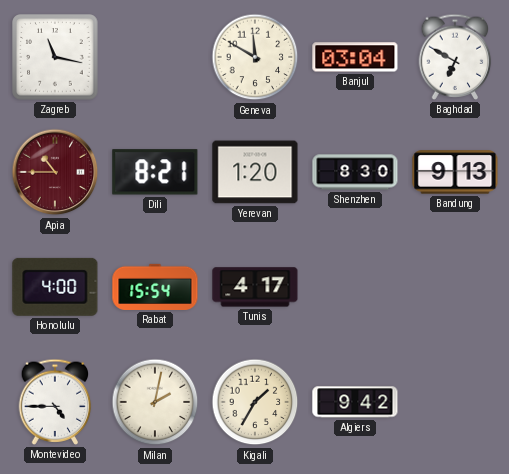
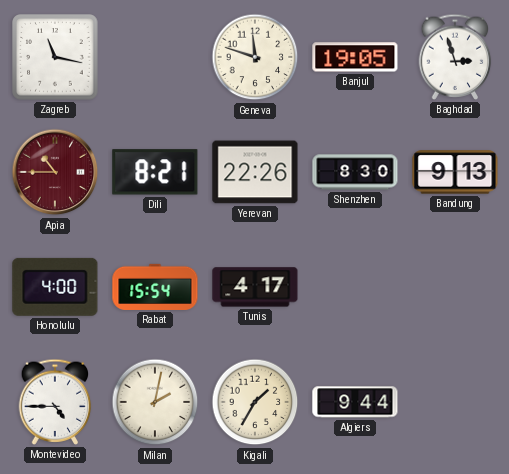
Geneva: 11:50 -> 11:48
Banjul: 03:04 -> 19:05
Baghdad: 6:50 -> 2:57
Yerevan: 1:20 -> 22:26
Algiers: 9:42 -> 9:44
